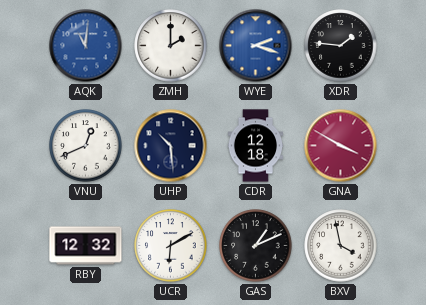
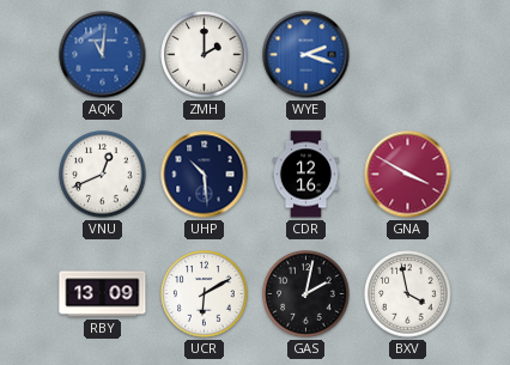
XDR: 1:46 -> none
CDR: 12:18 -> 12:16
RBY: 12:32 -> 13:09
GAS: 1:11 -> 2:02
